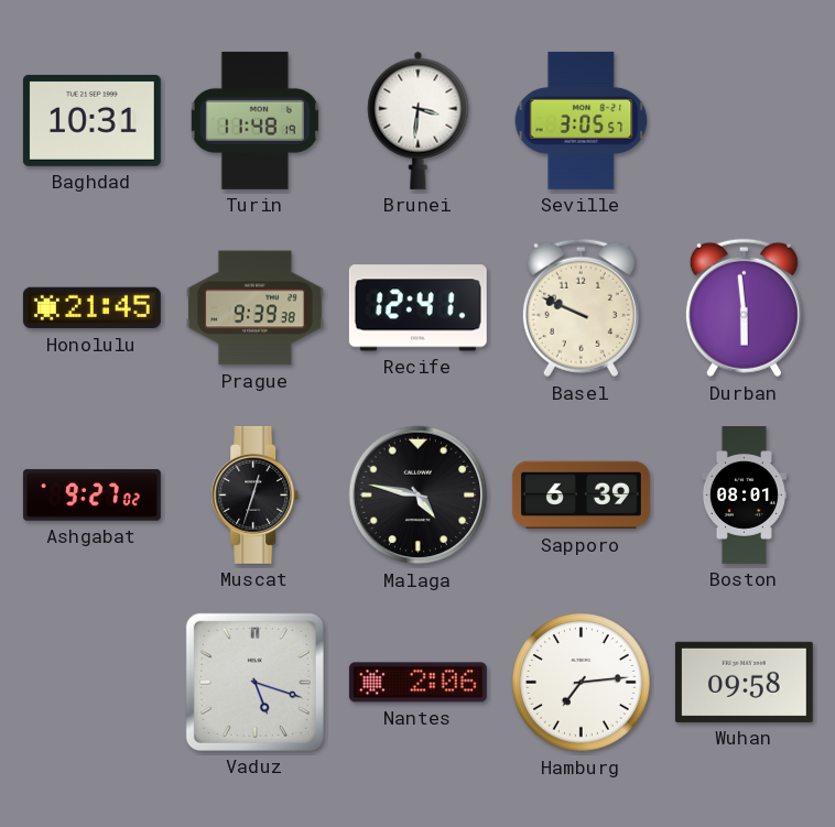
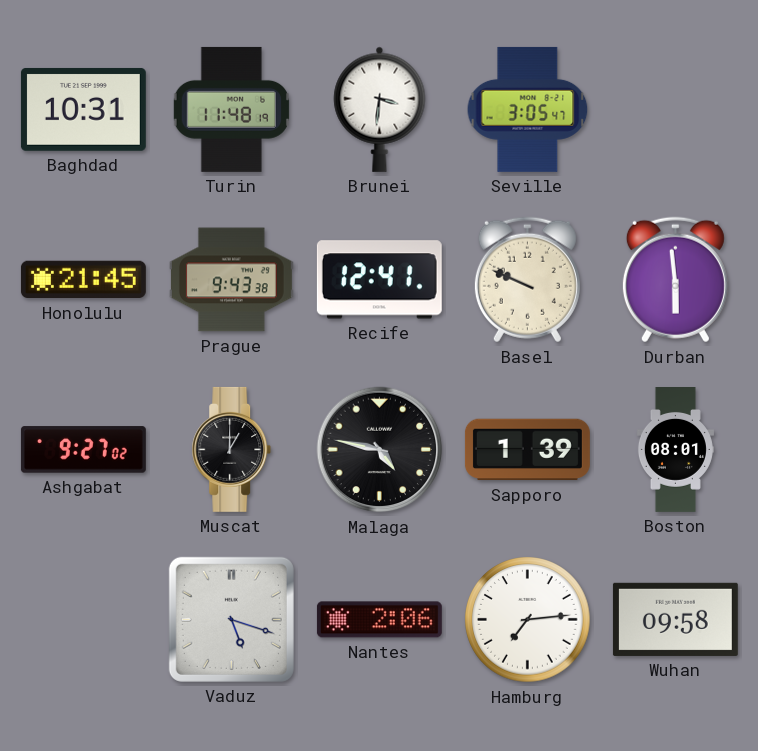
Seville: 3:05:57 -> 3:05:47
Prague: 9:39 -> 9:43
Muscat: 12:33 -> 1:00
Sapporo: 6:39 -> 1:39
